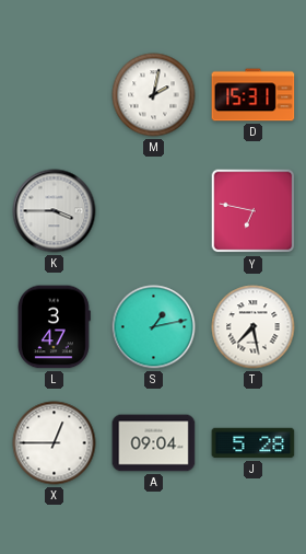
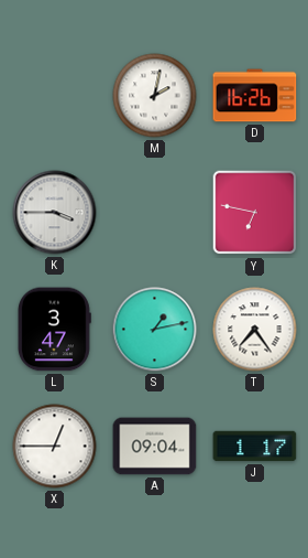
D: 15:31 -> 16:26
T: 7:28 -> 7:24
J: 5:28 -> 1:17
